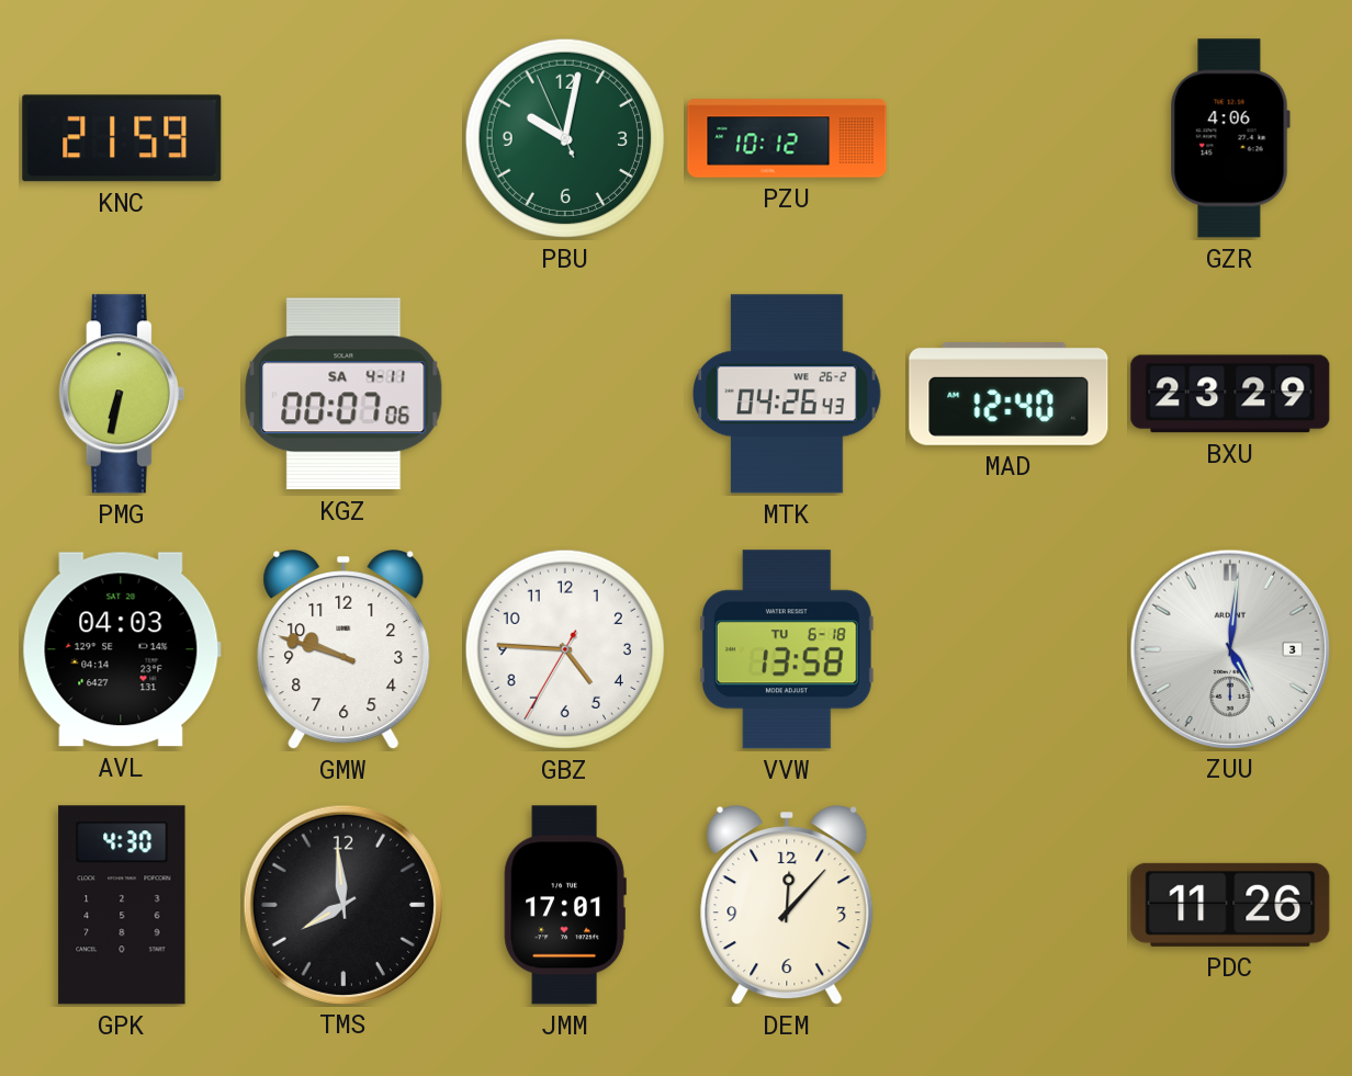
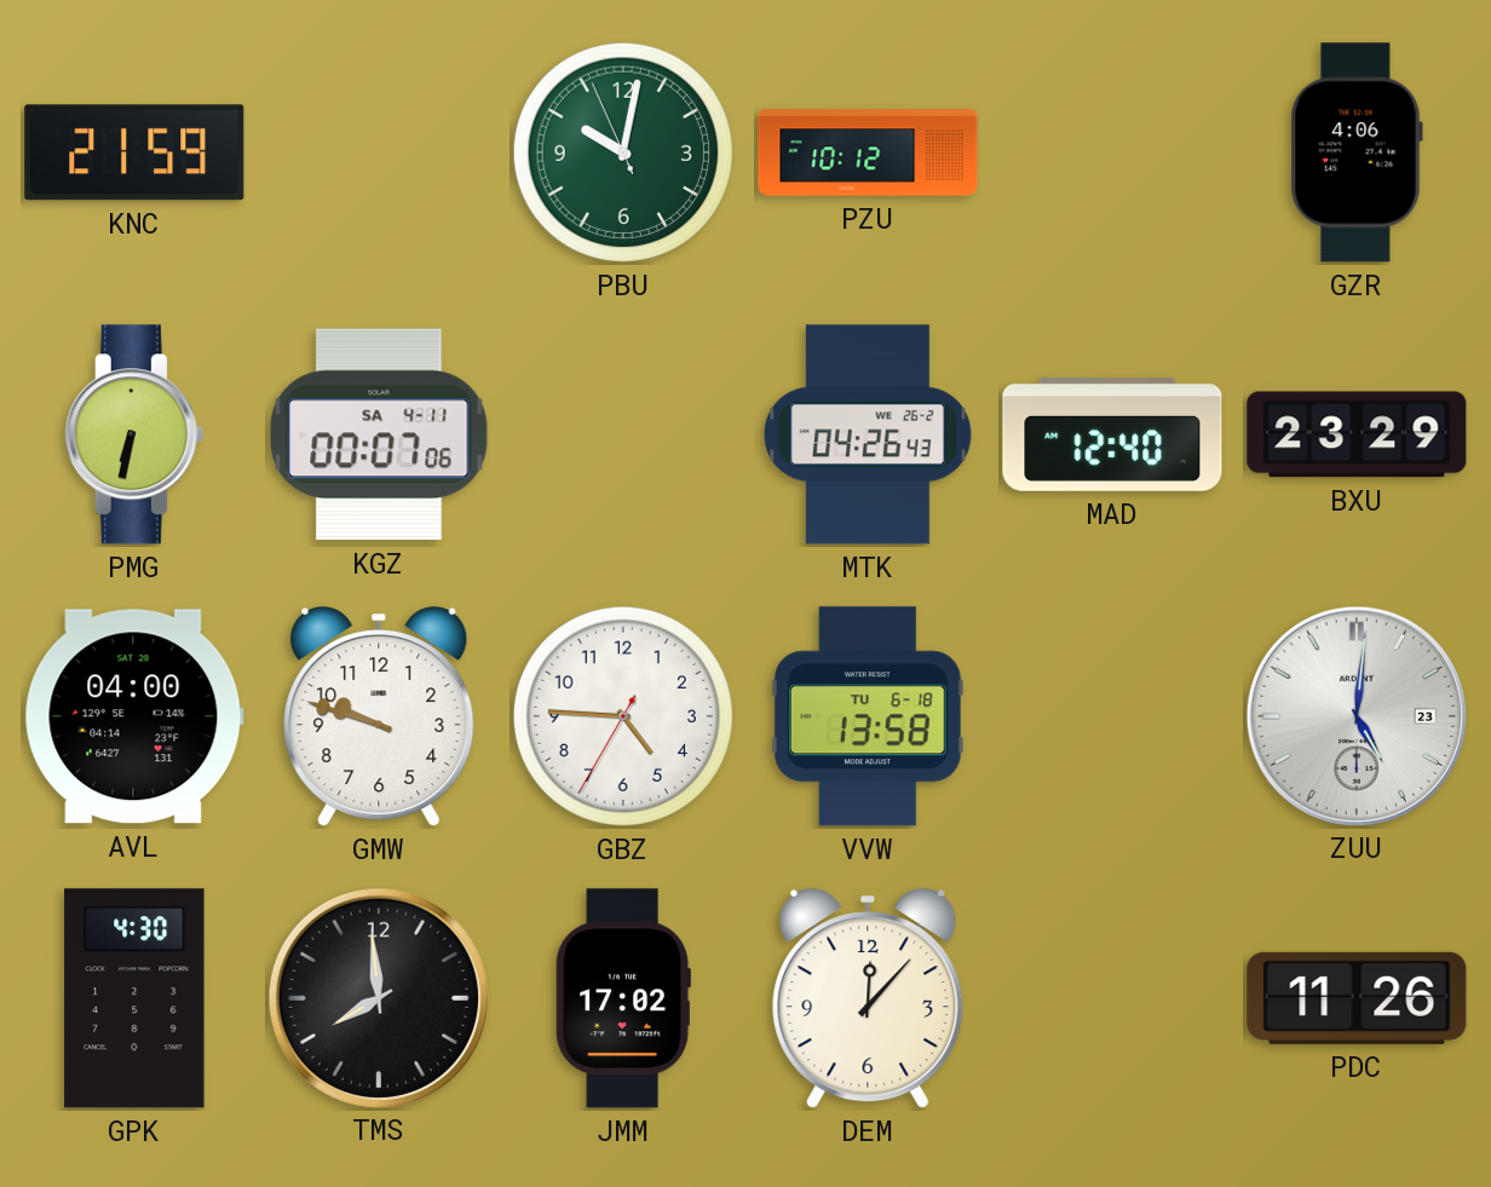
AVL: 04:03 -> 04:00
ZUU date: 3 -> 23
JMM: 17:01 -> 17:02
